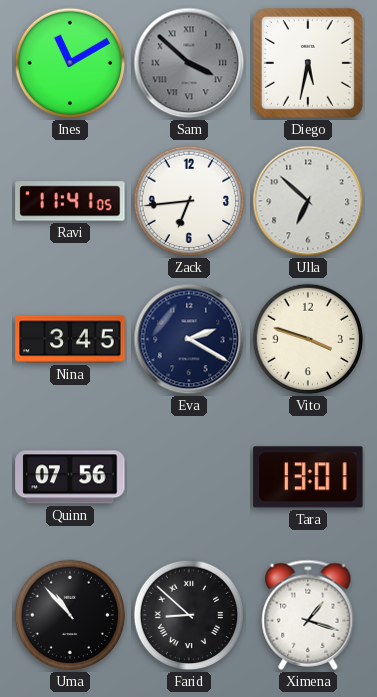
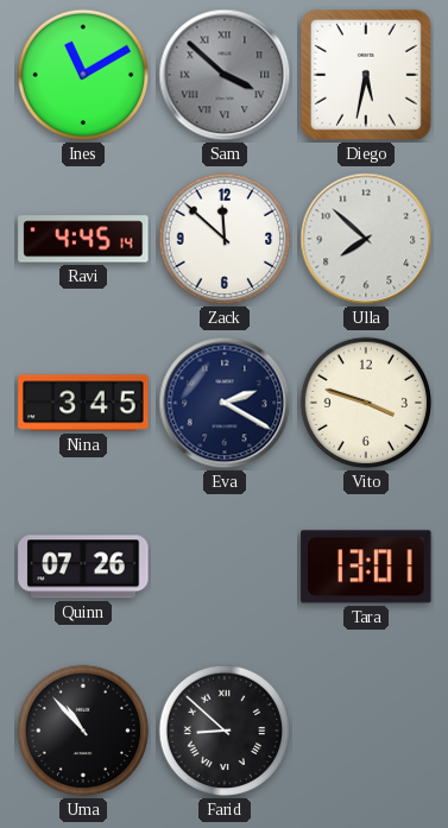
Ravi: 11:41 -> 4:45
Zack: 6:44 -> 11:52
Ulla: 6:52 -> 7:52
Quinn: 07:56 -> 07:26
Ximena: 1:18 -> none
